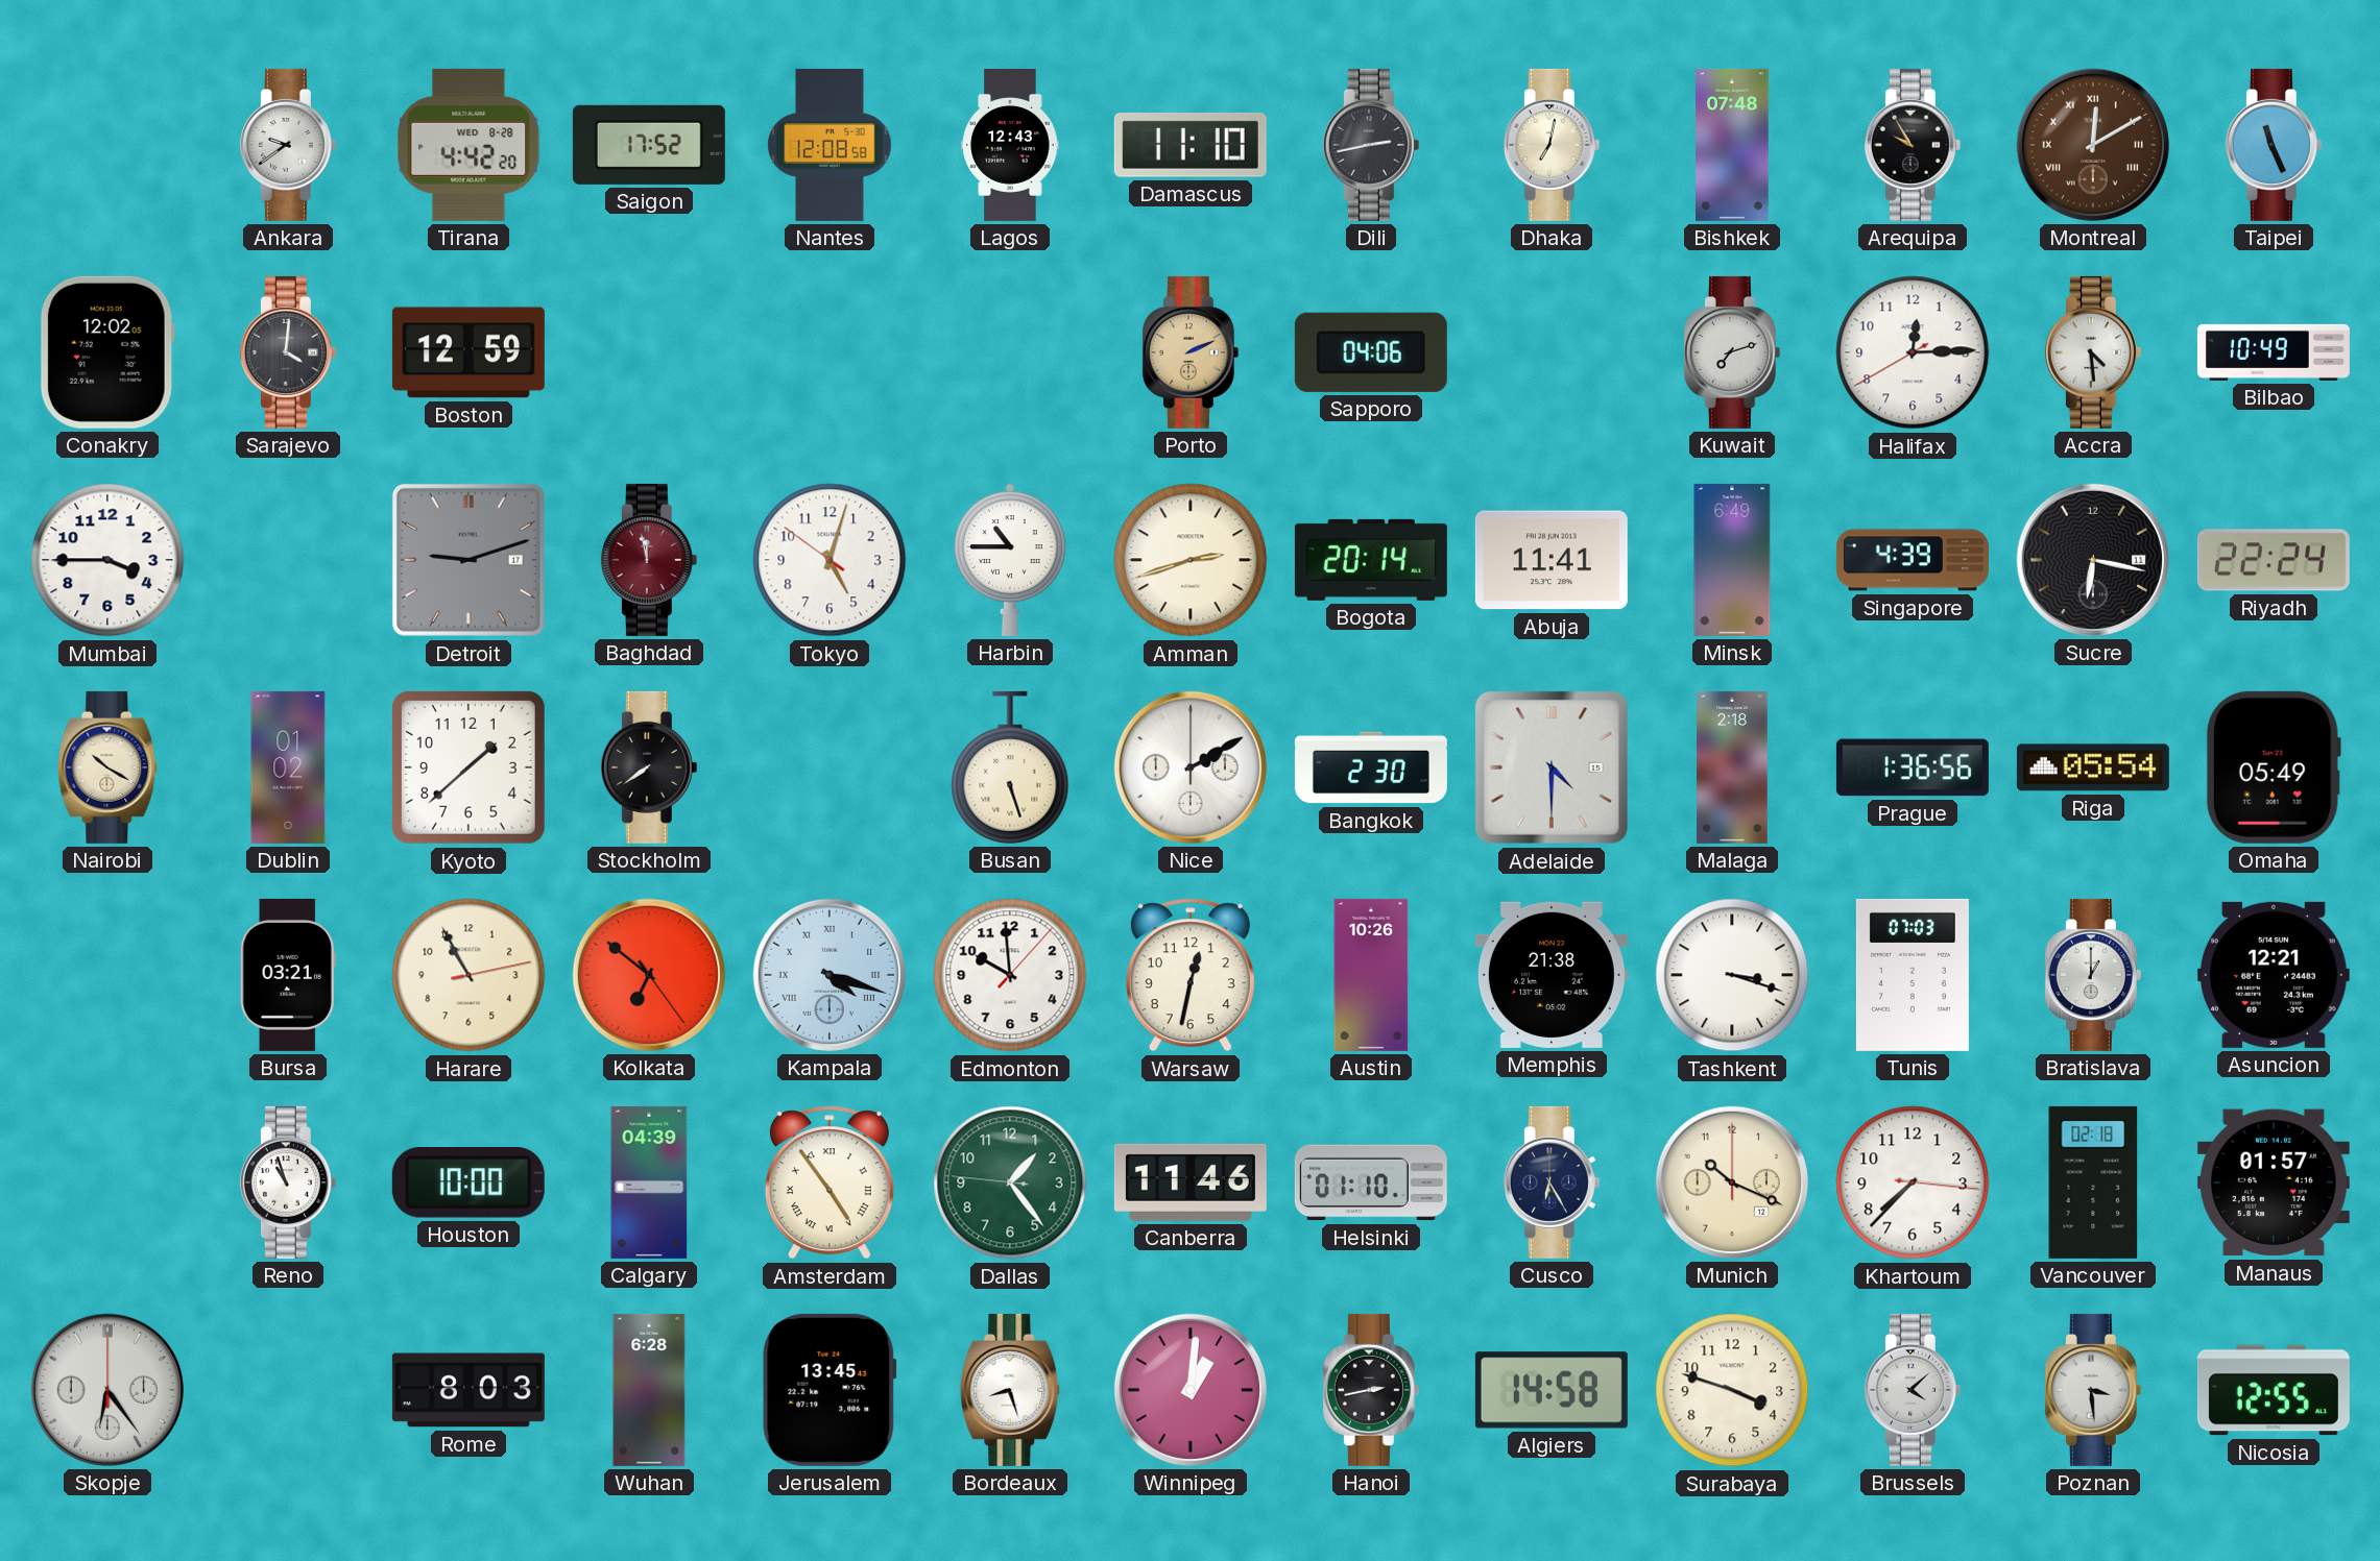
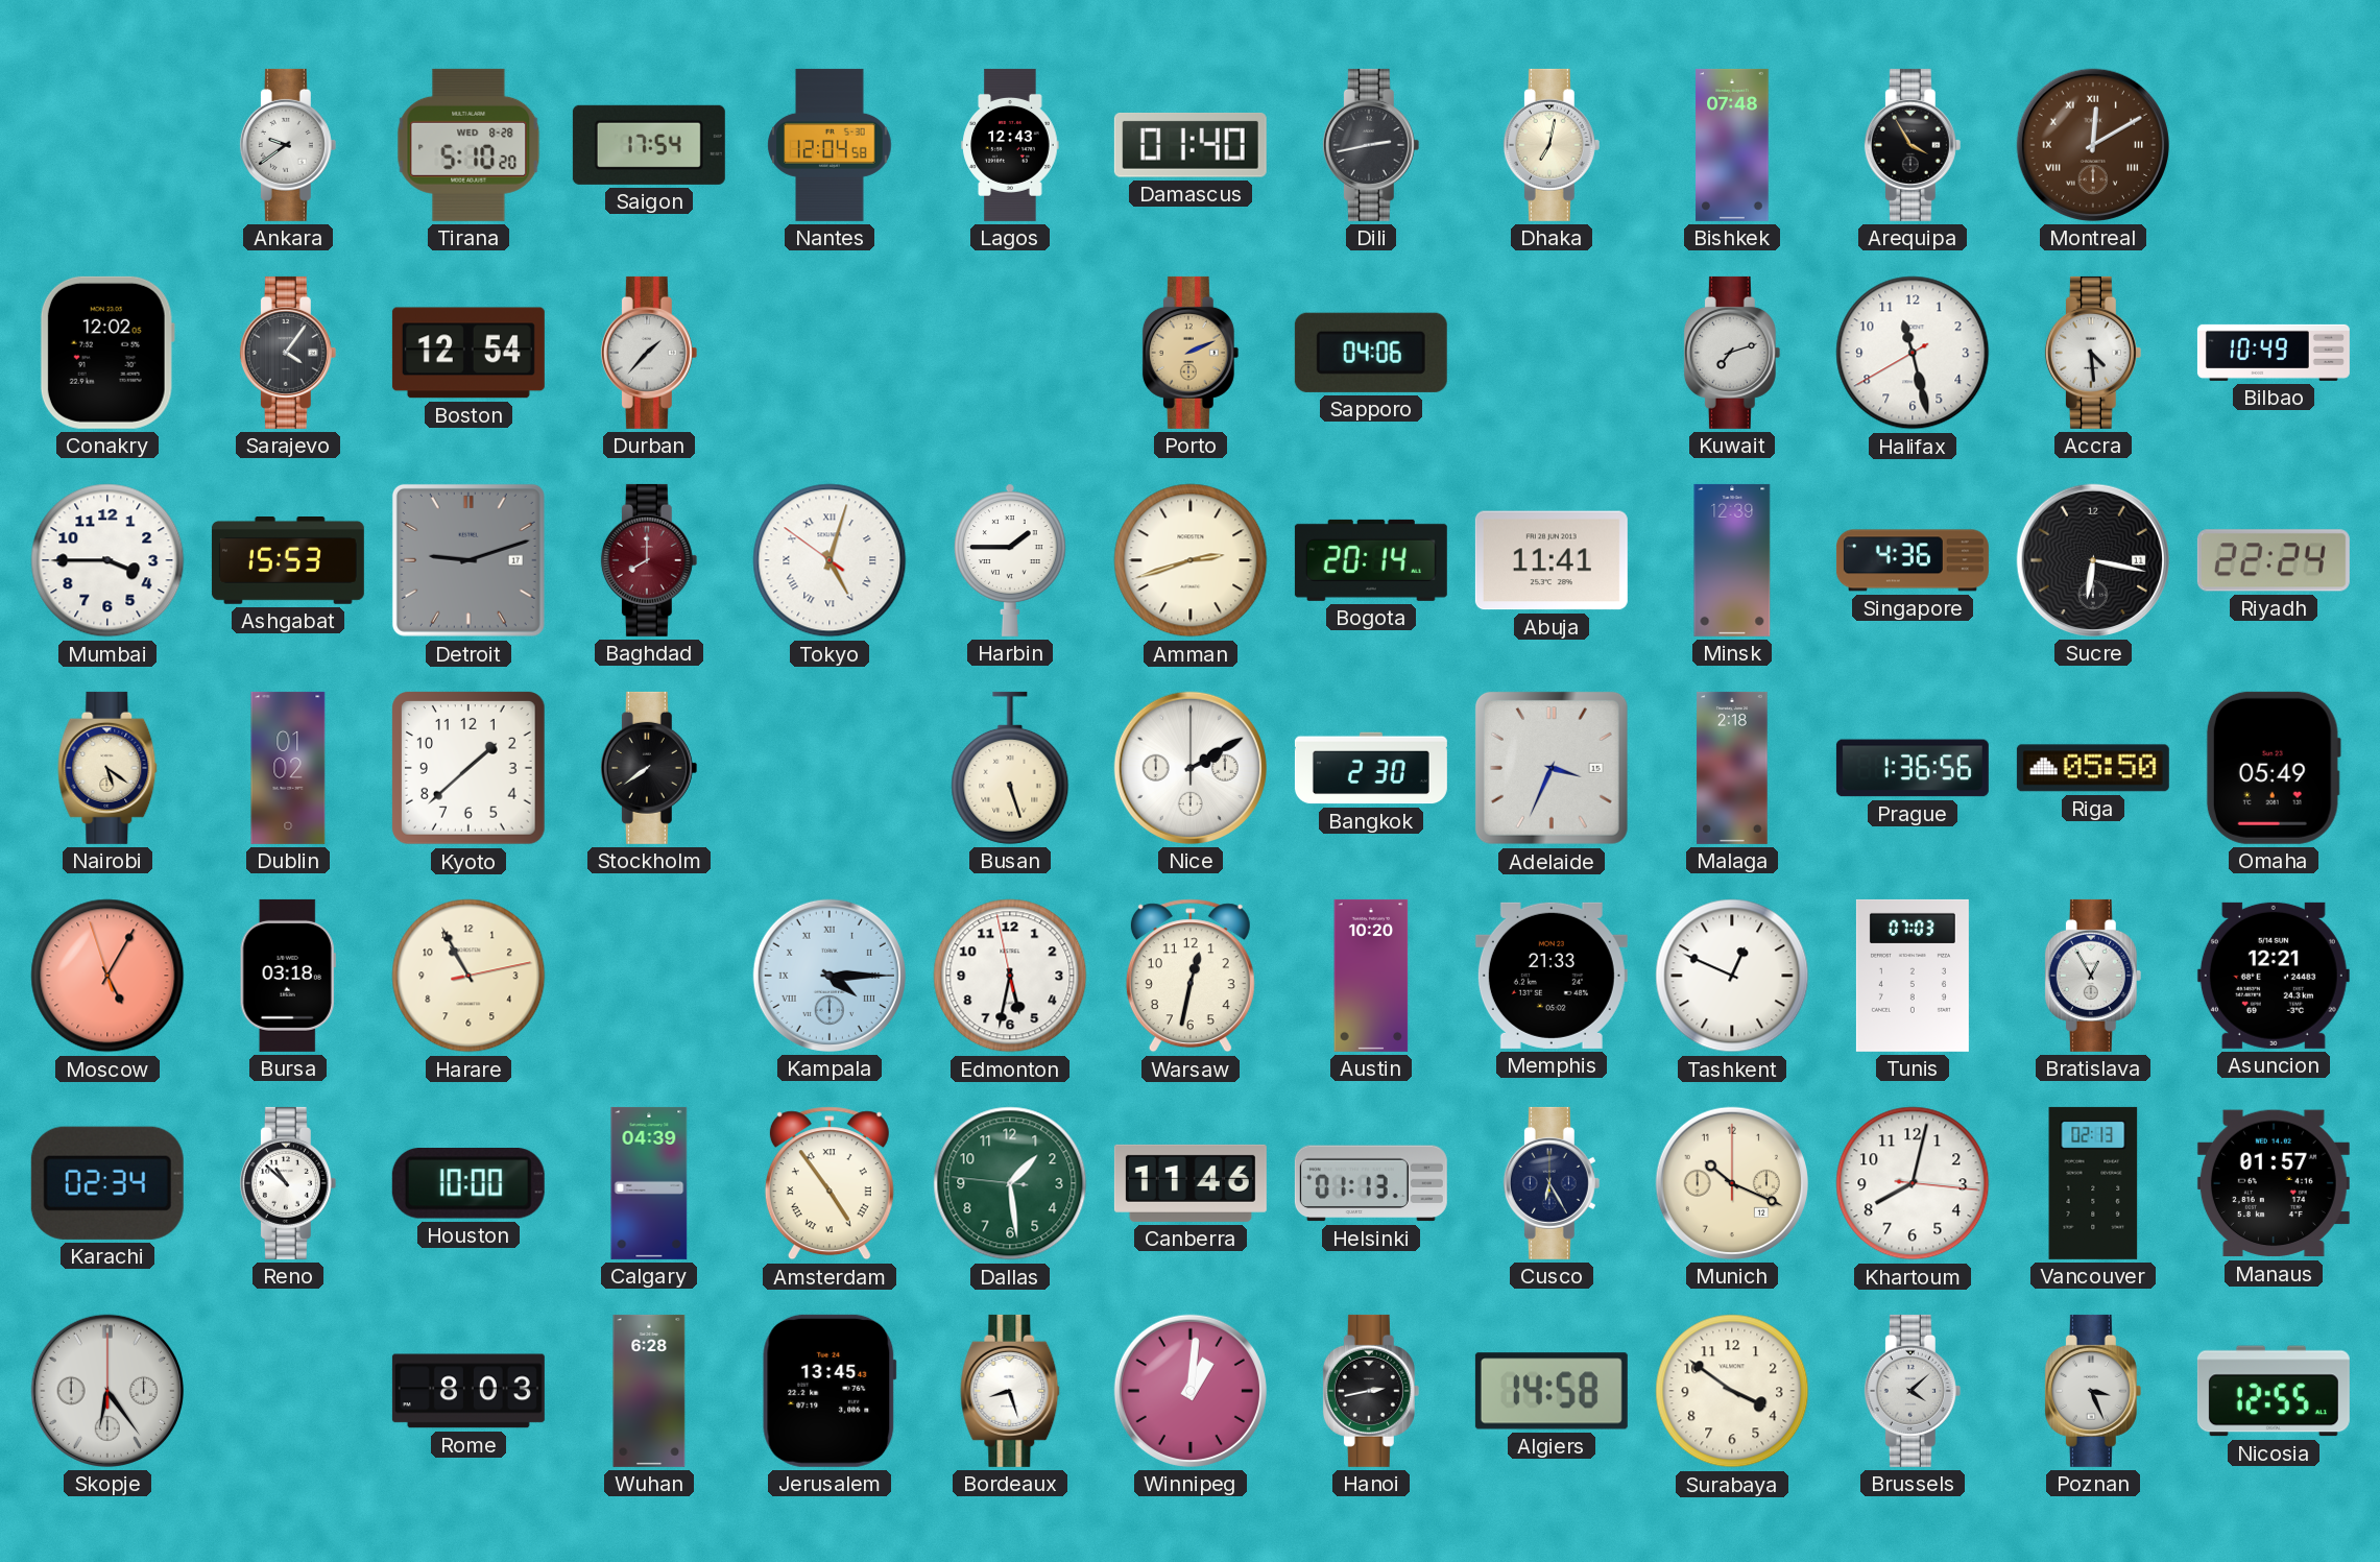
Tirana: 4:42 -> 5:10
Saigon: 17:52 -> 17:54
Nantes: 12:08 -> 12:04
Damascus: 11:10 -> 01:40
Arequipa: 9:55 -> 3:55
Taipei: 11:26 -> none
Sarajevo: 4:01 -> 4:06
Boston: 12:59 -> 12:54
Durban: none -> 1:37
Halifax: 12:14 -> 11:27
Ashgabat: none -> 15:53
Baghdad: 11:58 -> 8:00
Tokyo numerals: Arabic -> Roman
Harbin: 10:45 -> 1:45
Minsk: 6:49 -> 12:39
Singapore: 4:39 -> 4:36
Nairobi: 10:20 -> 5:21
Adelaide: 4:30 -> 3:34
Riga: 05:54 -> 05:50
Moscow: none -> 5:04
Bursa: 03:21 -> 03:18
Kolkata: 6:51 -> none
Kampala: 4:18 -> 4:15
Edmonton: 9:59 -> 5:31
Austin: 10:26 -> 10:20
Memphis: 21:38 -> 21:33
Tashkent: 3:18 -> 12:49
Bratislava: 1:00 -> 12:55
Karachi: none -> 02:34
Reno: 10:57 -> 10:52
Dallas: 1:23 -> 1:28
Helsinki: 01:10 -> 01:13
Khartoum: 7:37 -> 8:02
Vancouver: 02:18 -> 02:13
Surabaya: 3:48 -> 3:51
Poznan: 3:29 -> 3:26
